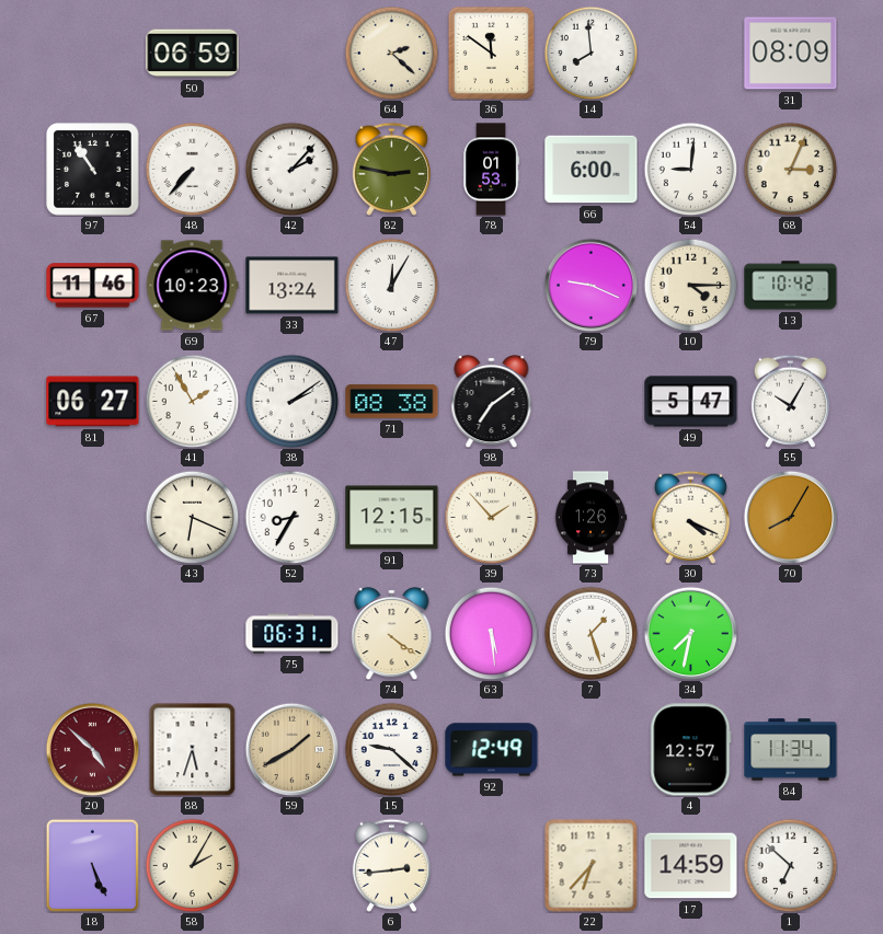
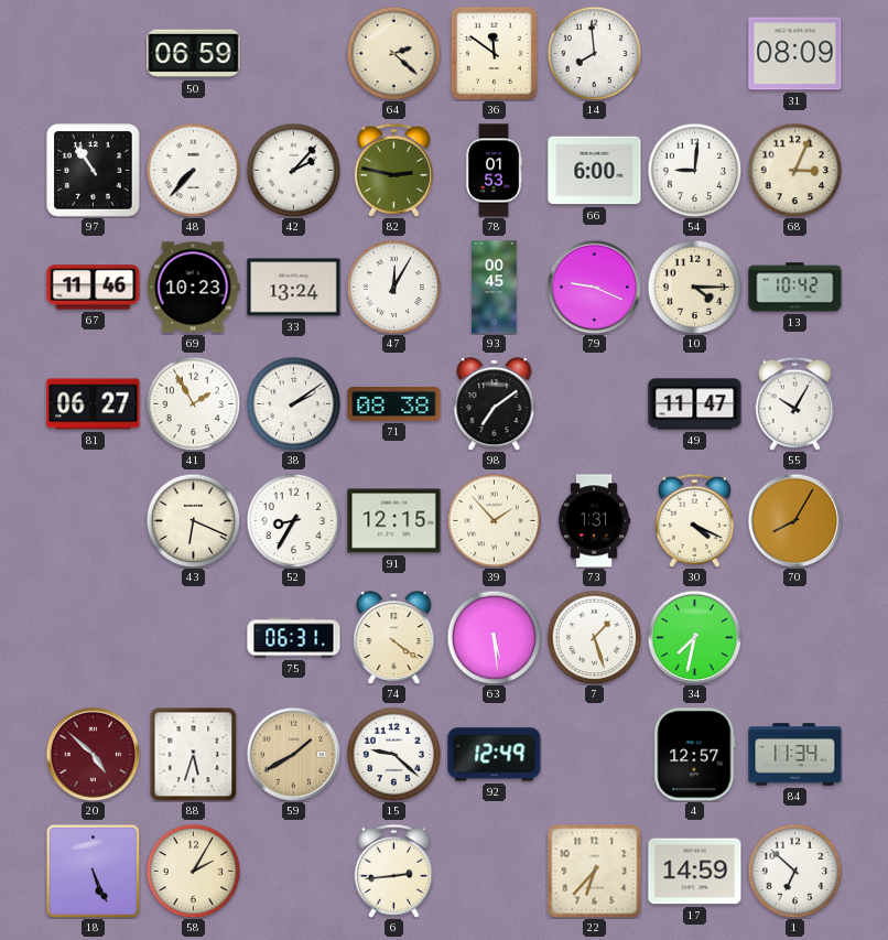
93: none -> 00:45
49: 5:47 -> 11:47
73: 1:26 -> 1:31
